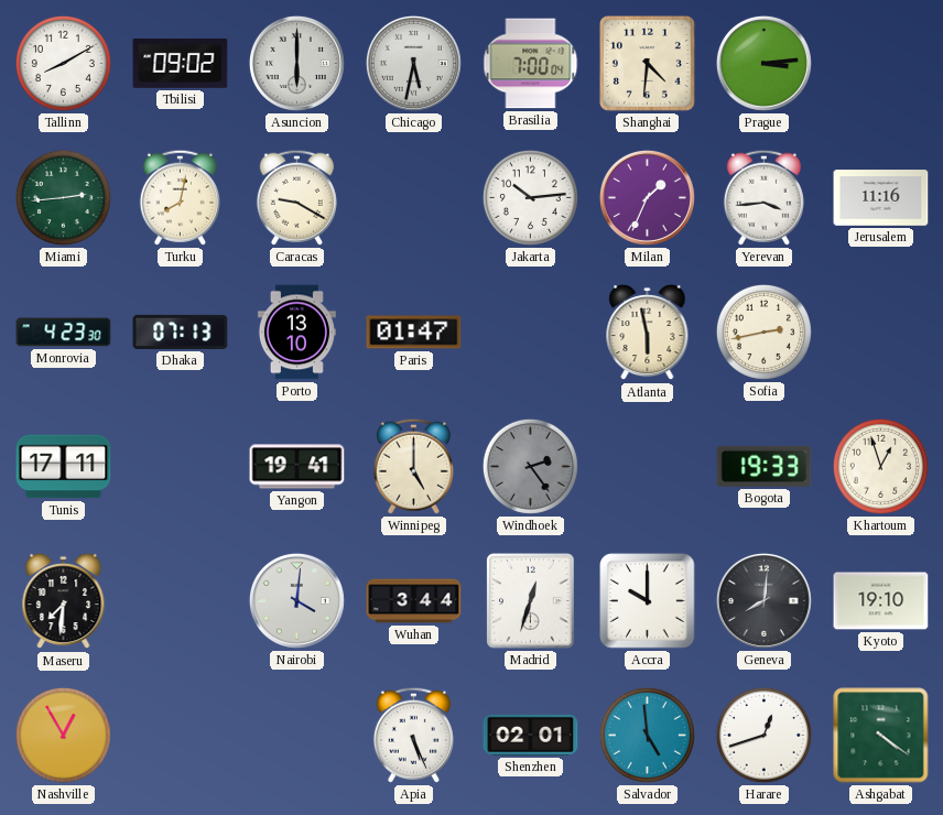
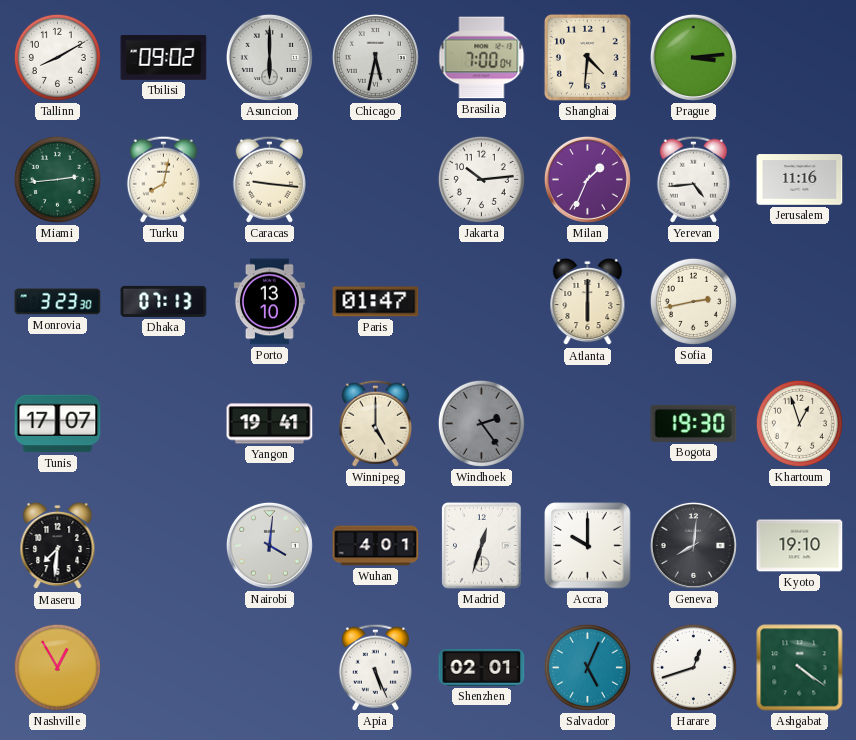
Caracas: 9:20 -> 9:16
Yerevan: 3:44 -> 4:44
Monrovia: 4:23 -> 3:23
Atlanta: 5:58 -> 6:00
Tunis: 17:11 -> 17:07
Bogota: 19:33 -> 19:30
Wuhan: 3:44 -> 4:01
Salvador: 4:59 -> 5:04
